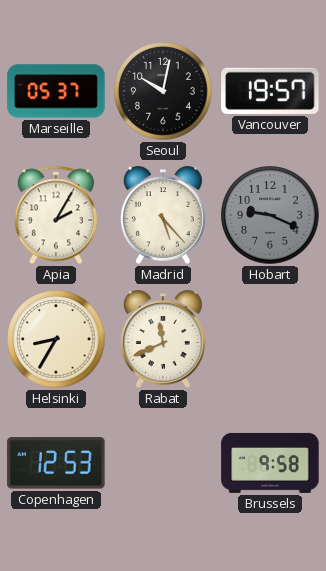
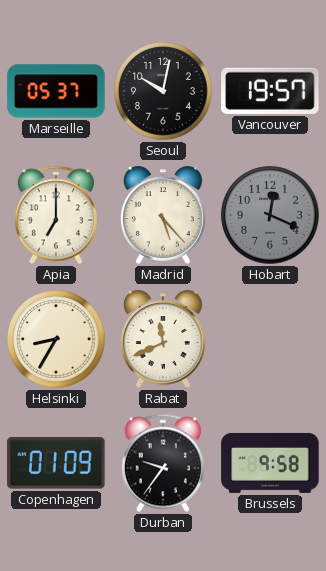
Apia: 2:05 -> 7:00
Hobart: 9:19 -> 12:19
Copenhagen: 12:53 -> 01:09
Durban: none -> 9:36
